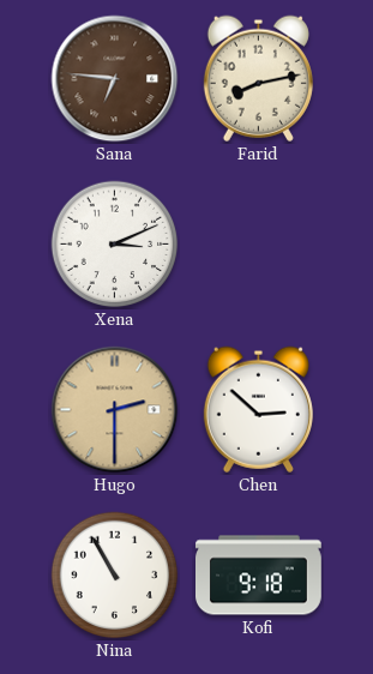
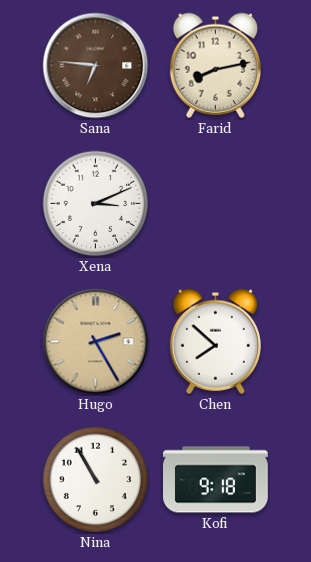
Hugo: 2:30 -> 2:25
Chen: 2:52 -> 7:52
